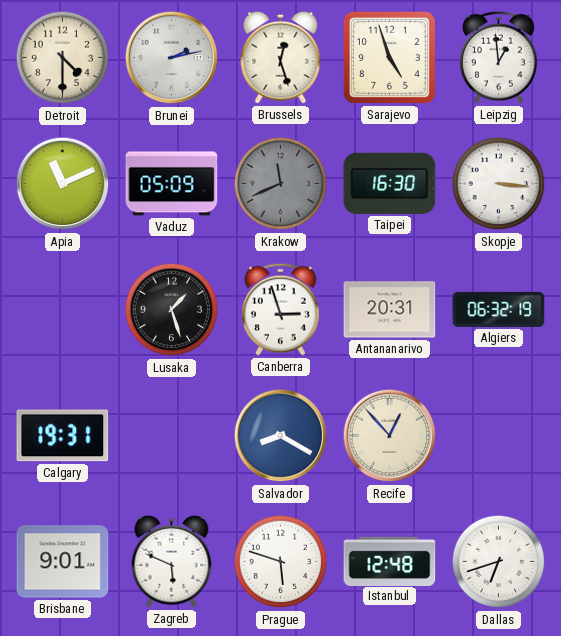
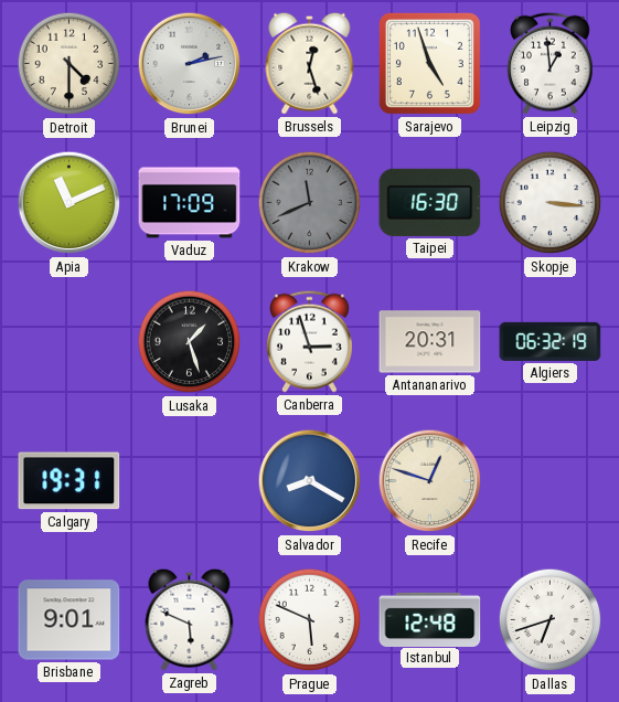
Vaduz: 05:09 -> 17:09
Recife: 12:53 -> 12:48
Prague: 5:48 -> 5:49
